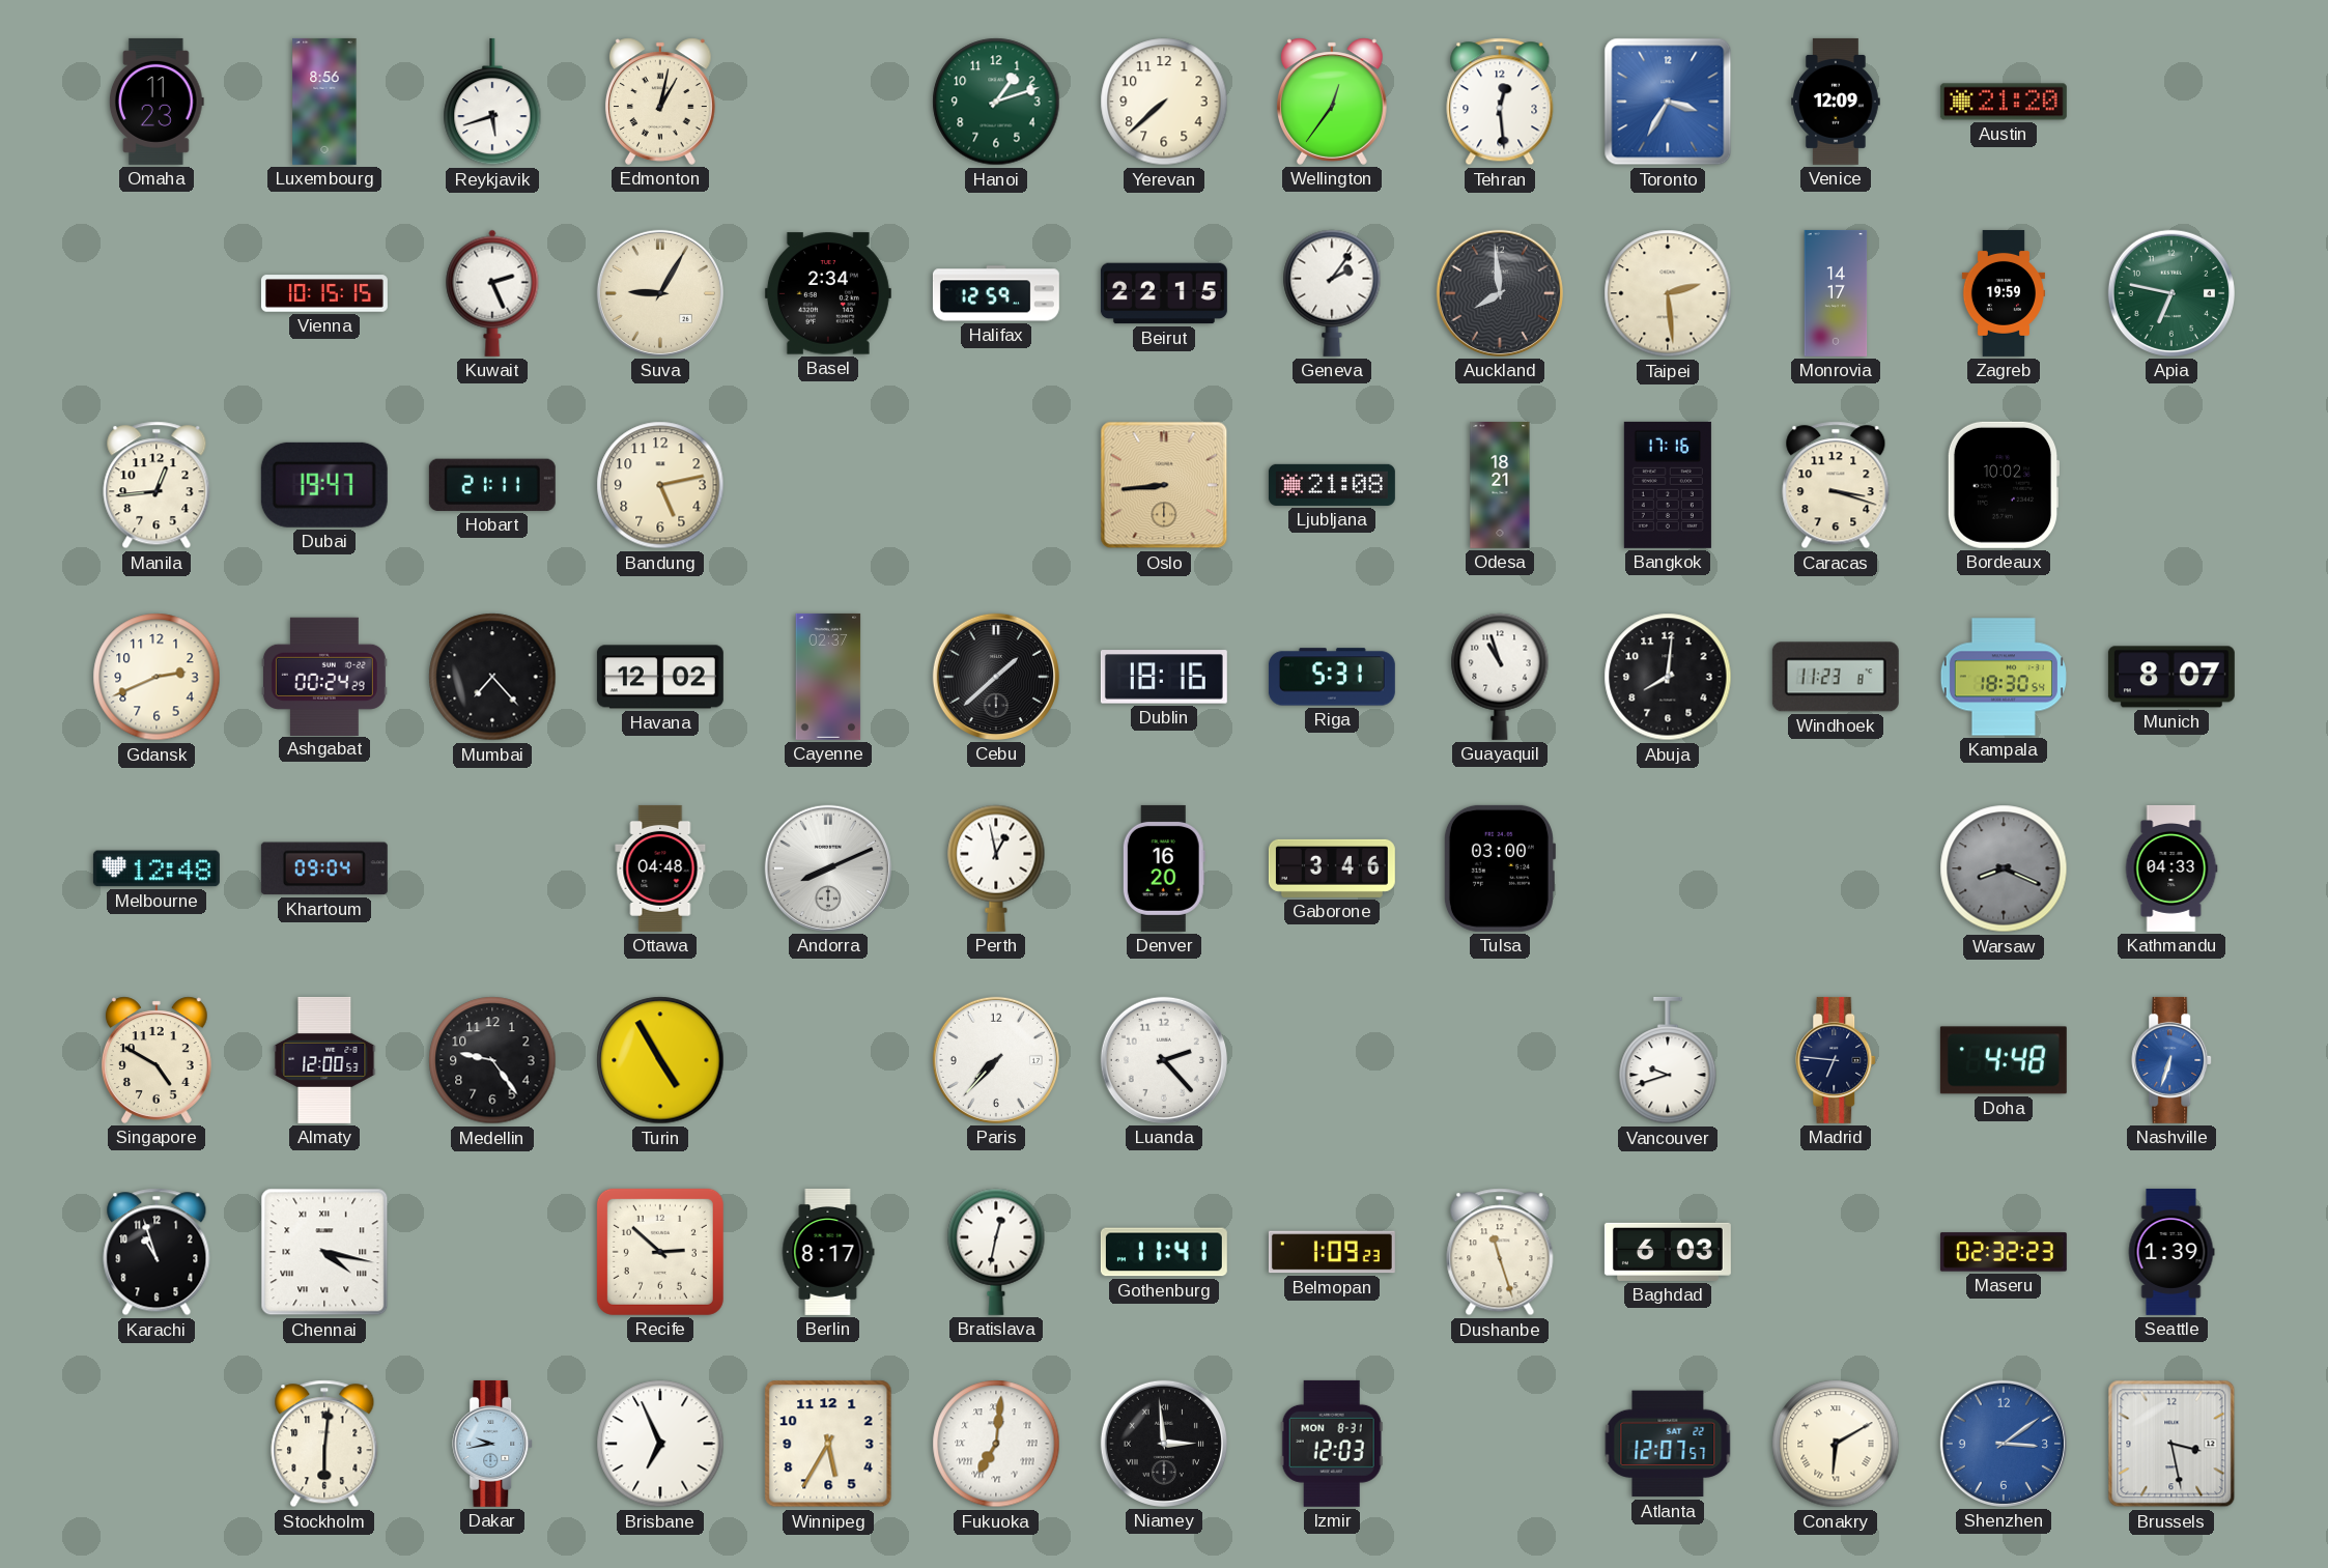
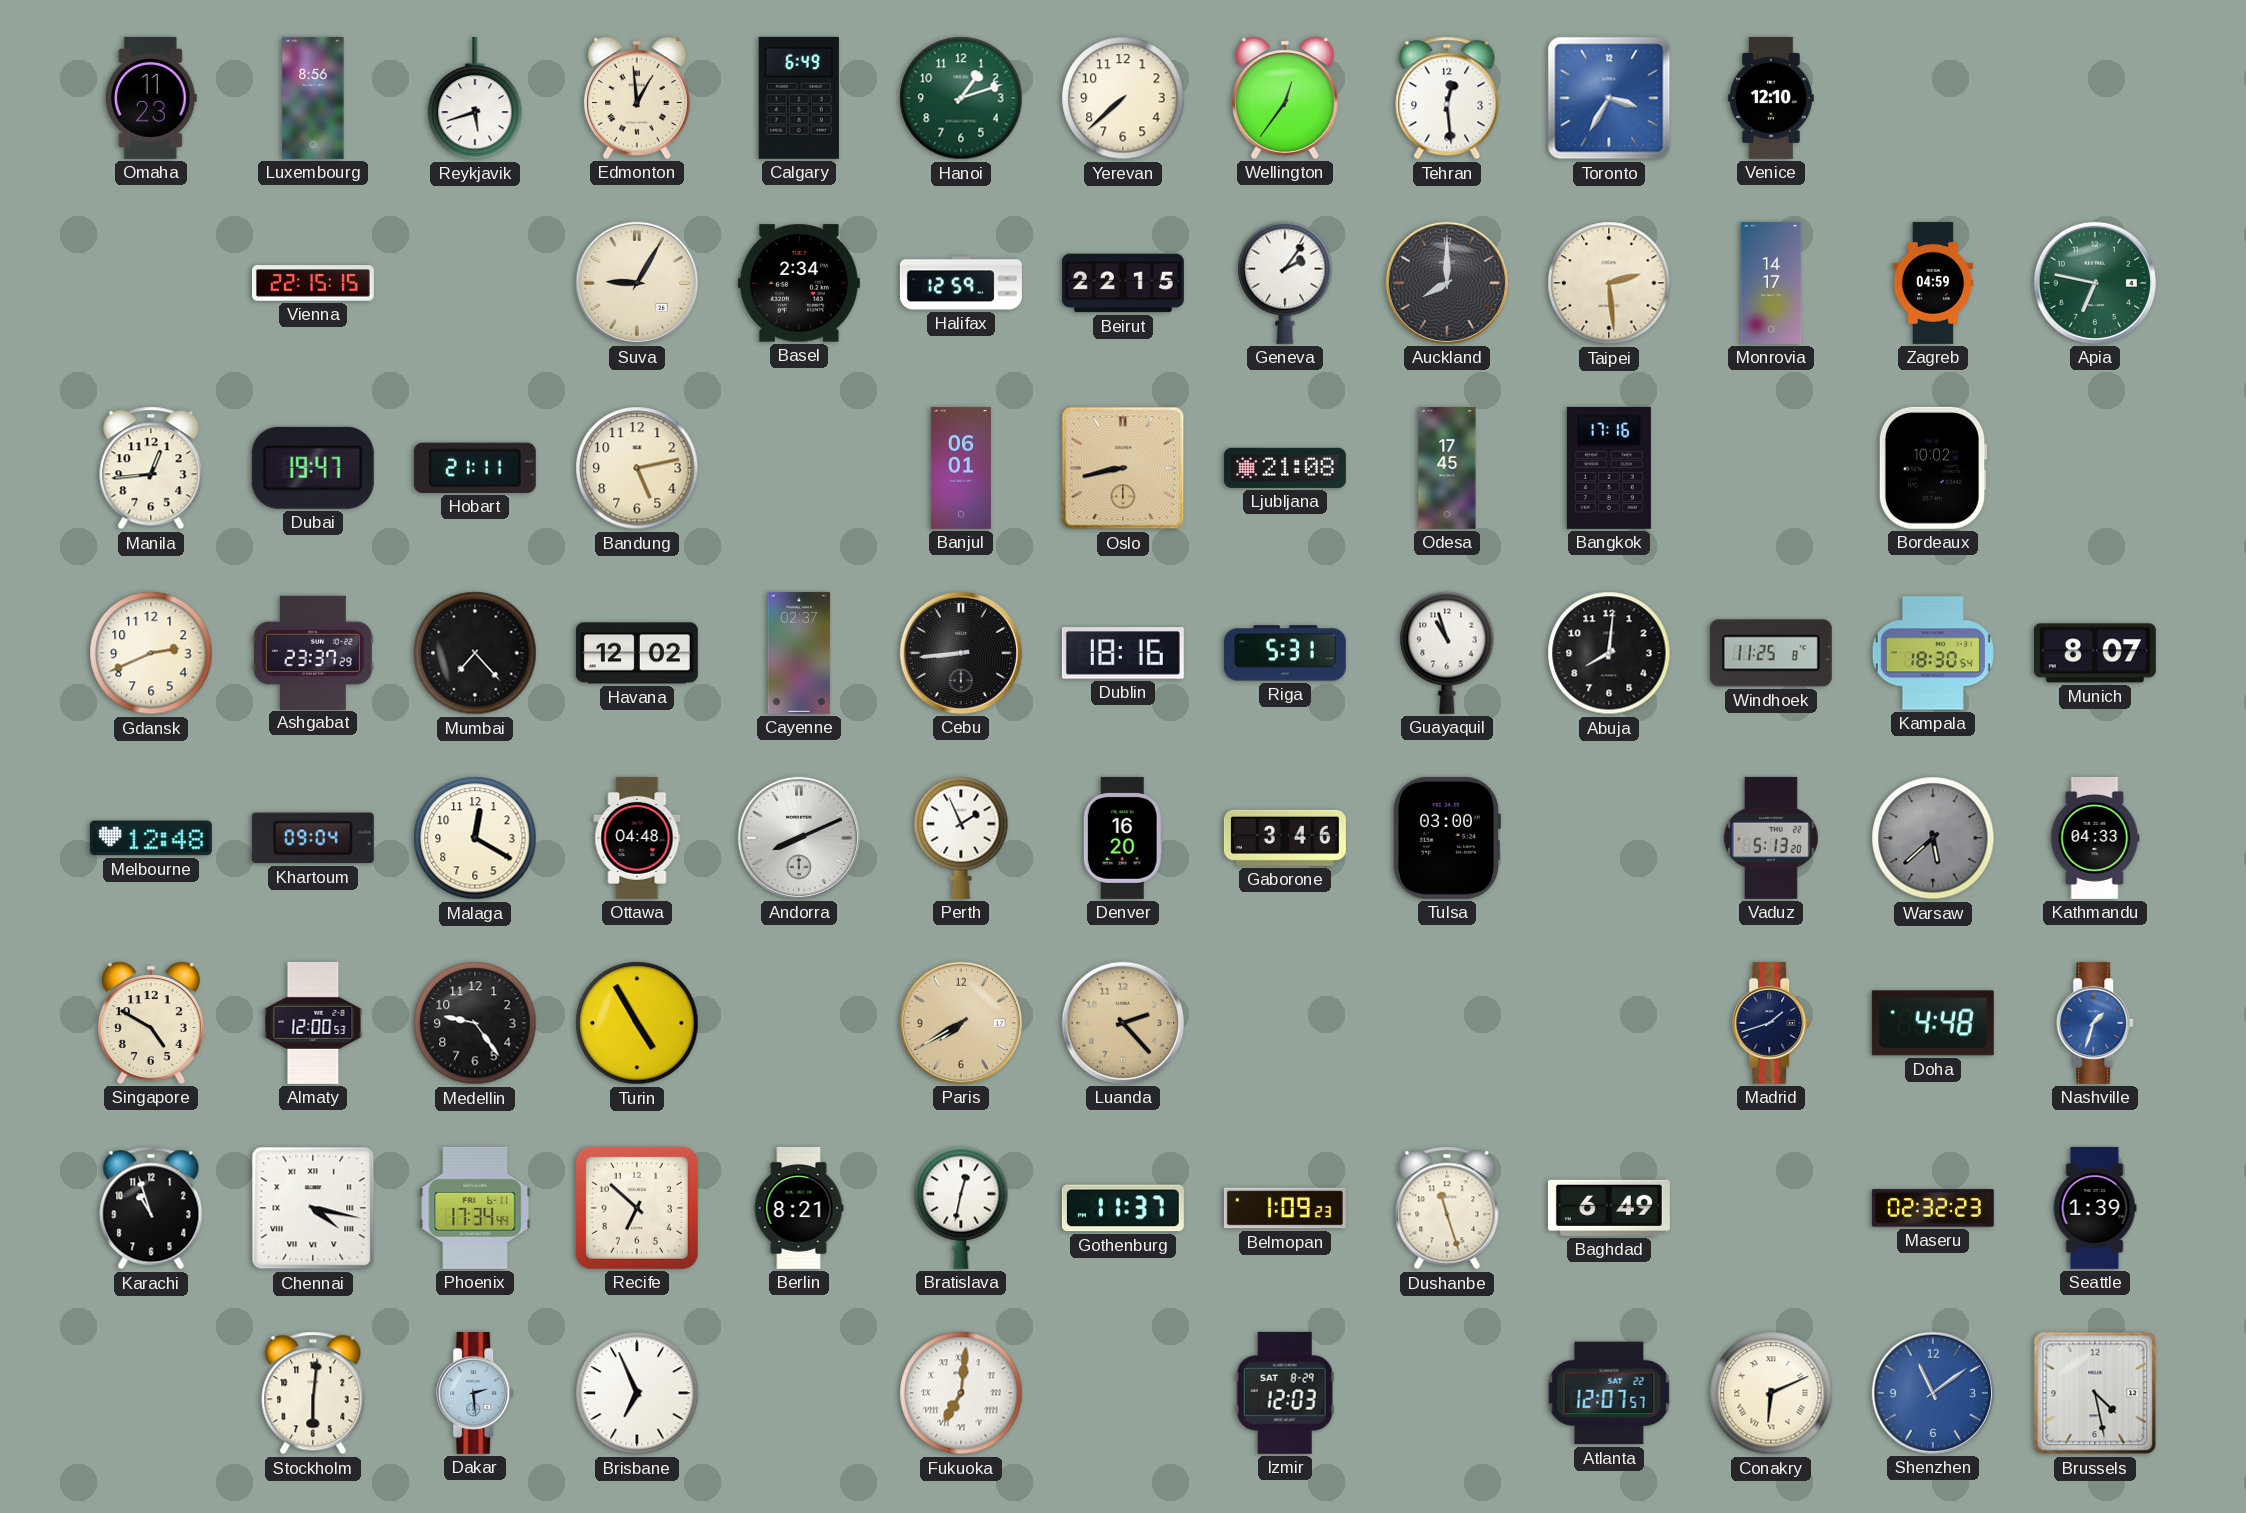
Edmonton: 1:02 -> 12:59
Calgary: none -> 6:49
Venice: 12:09 -> 12:10
Austin: 21:20 -> none
Vienna: 10:15 -> 22:15
Kuwait: 2:26 -> none
Auckland: 7:59 -> 8:00
Zagreb: 19:59 -> 04:59
Banjul: none -> 06:01
Oslo: 8:44 -> 8:43
Odesa: 18:21 -> 17:45
Caracas: 3:18 -> none
Ashgabat: 00:24 -> 23:37
Cebu: 1:38 -> 8:44
Windhoek: 11:23 -> 11:25
Malaga: none -> 12:20
Perth: 12:58 -> 1:56
Vaduz: none -> 5:13
Warsaw: 8:19 -> 5:38
Paris: 7:37 -> 7:40
Paris dial: white -> champagne
Luanda dial: white -> champagne
Vancouver: 9:42 -> none
Madrid: 6:46 -> 1:42
Nashville: 6:33 -> 1:33
Phoenix: none -> 17:34
Recife: 2:52 -> 6:52
Berlin: 8:17 -> 8:21
Gothenburg: 11:41 -> 11:37
Baghdad: 6:03 -> 6:49
Dakar: 9:43 -> 2:29
Winnipeg: 5:35 -> none
Niamey: 2:59 -> none
Izmir date: MON 8-31 -> SAT 8-29
Conakry: 6:10 -> 6:11
Shenzhen: 3:09 -> 11:09
Brussels: 3:28 -> 4:28
